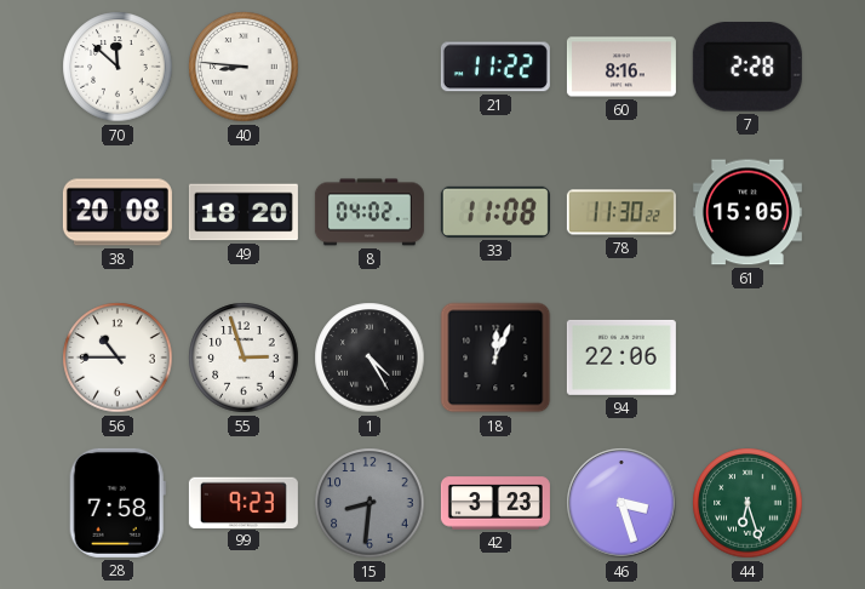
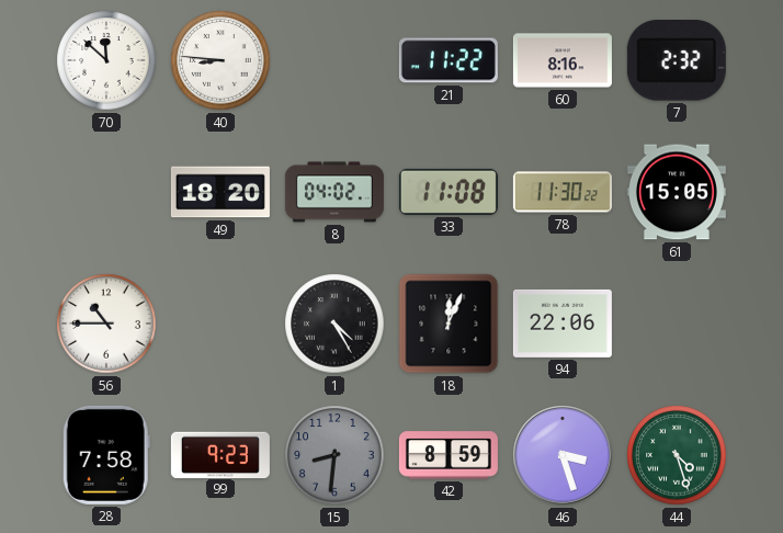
7: 2:28 -> 2:32
38: 20:08 -> none
55: 2:57 -> none
42: 3:23 -> 8:59
44: 6:27 -> 4:27
